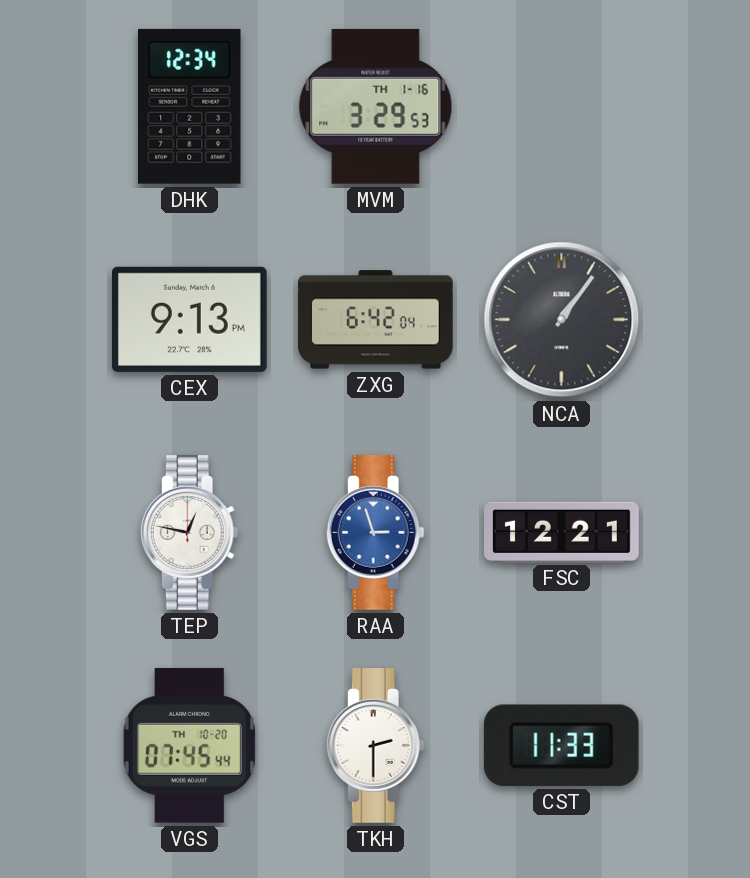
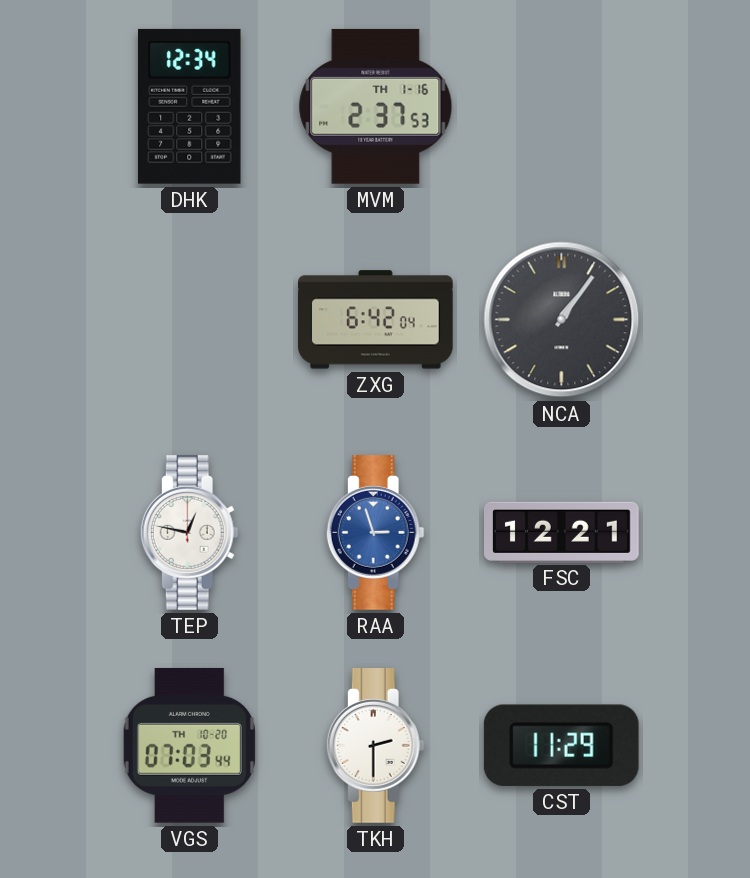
MVM: 3:29 -> 2:37
CEX: 9:13 -> none
VGS: 07:45 -> 07:03
CST: 11:33 -> 11:29
